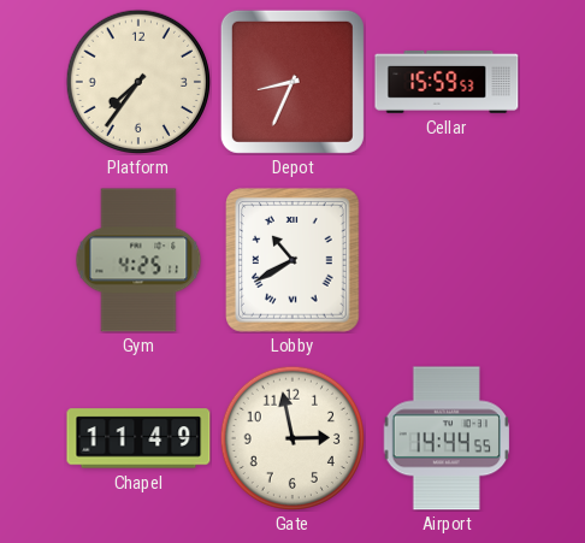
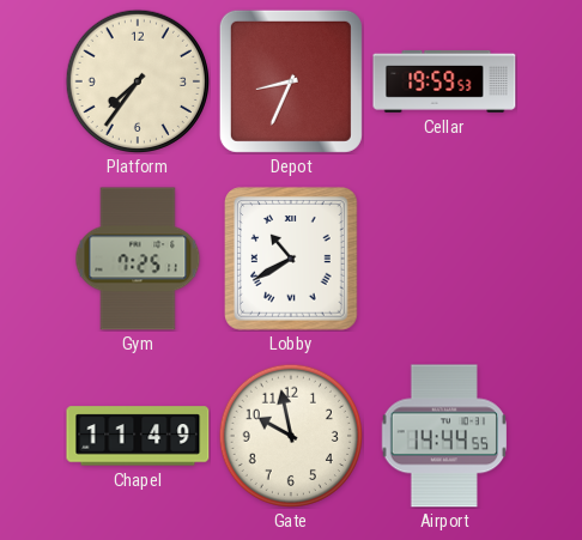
Cellar: 15:59 -> 19:59
Gym: 4:25 -> 7:25
Gate: 2:58 -> 9:58
